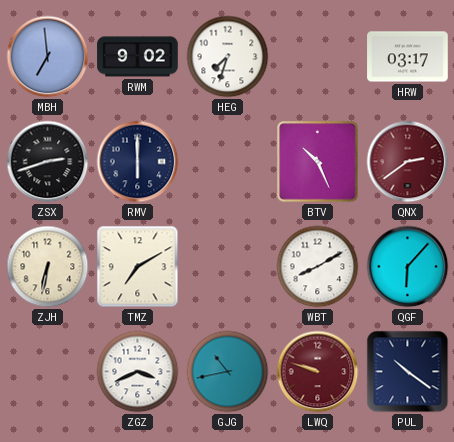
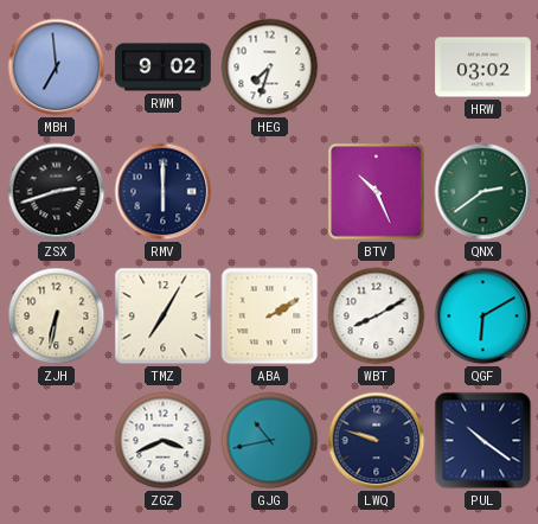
HRW: 03:17 -> 03:02
QNX dial: burgundy -> green
TMZ: 7:10 -> 7:05
ABA: none -> 2:10
QGF: 6:07 -> 6:10
LWQ dial: burgundy -> navy
